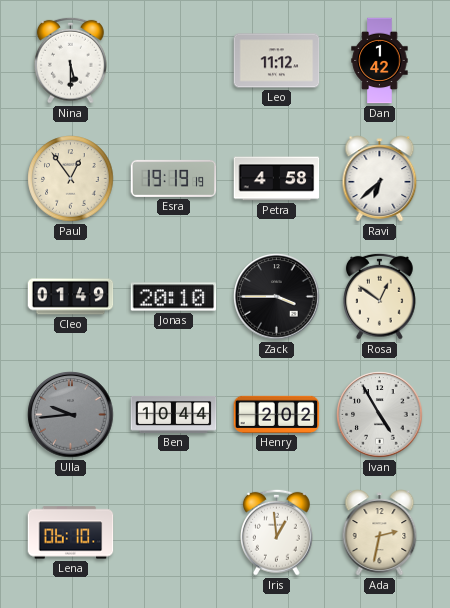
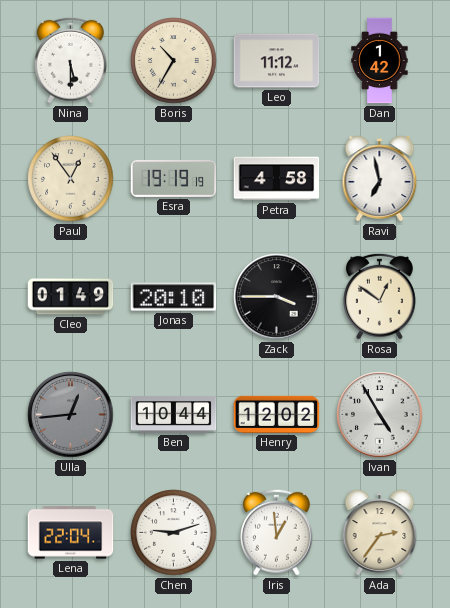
Boris: none -> 10:35
Ravi: 6:38 -> 6:58
Ulla: 9:44 -> 12:44
Henry: 2:02 -> 12:02
Lena: 06:10 -> 22:04
Chen: none -> 9:12
Ada: 2:32 -> 2:36
